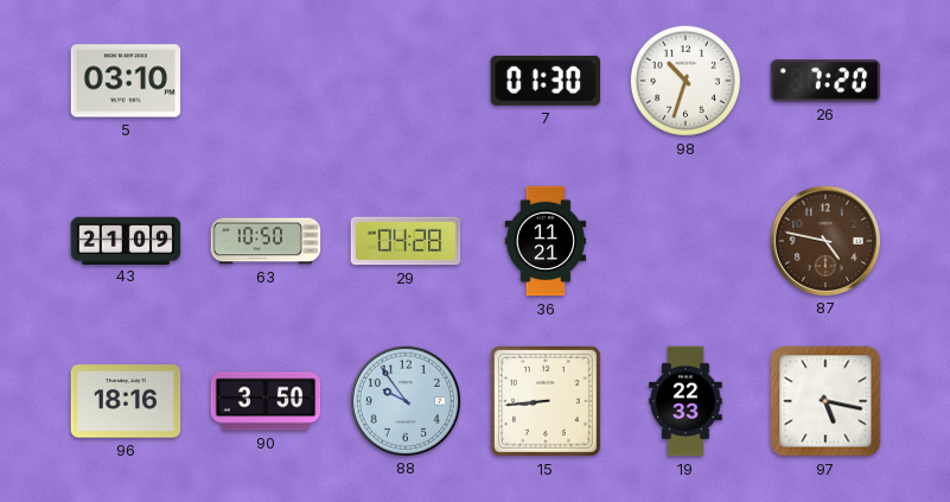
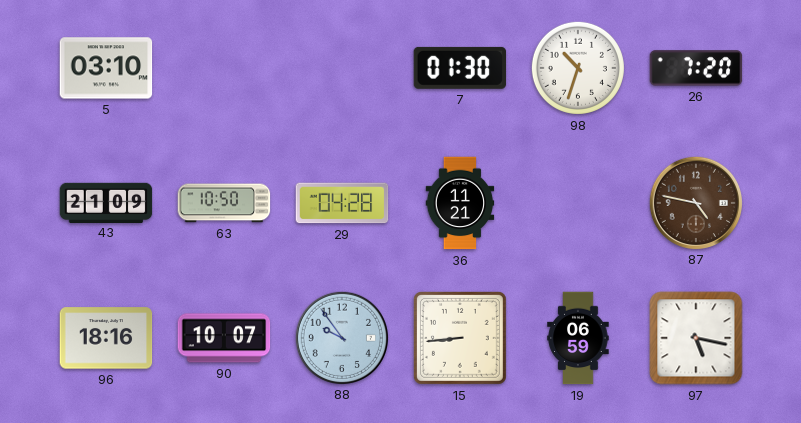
90: 3:50 -> 10:07
19: 22:33 -> 06:59
